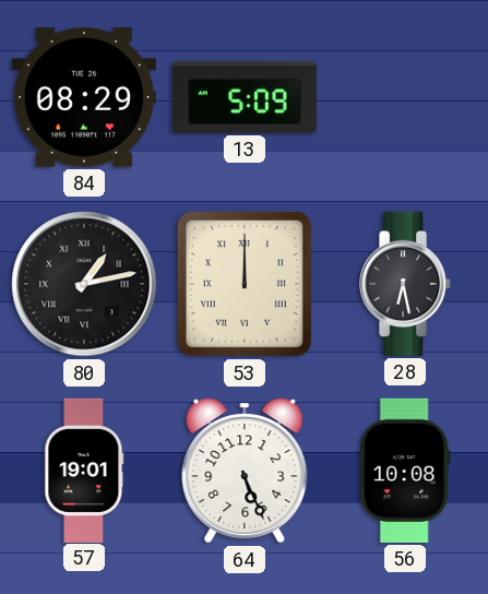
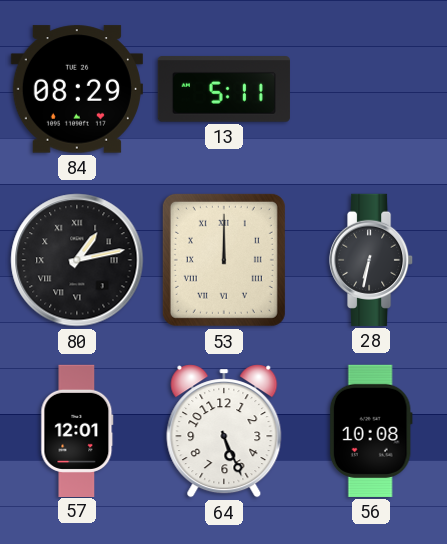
13: 5:09 -> 5:11
28: 6:28 -> 6:32
57: 19:01 -> 12:01
